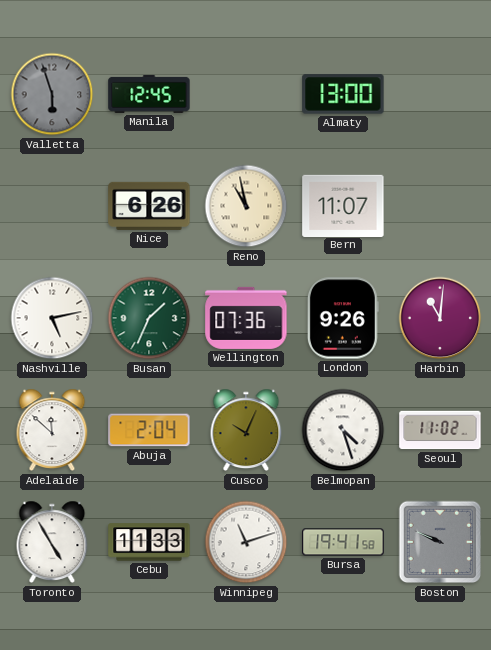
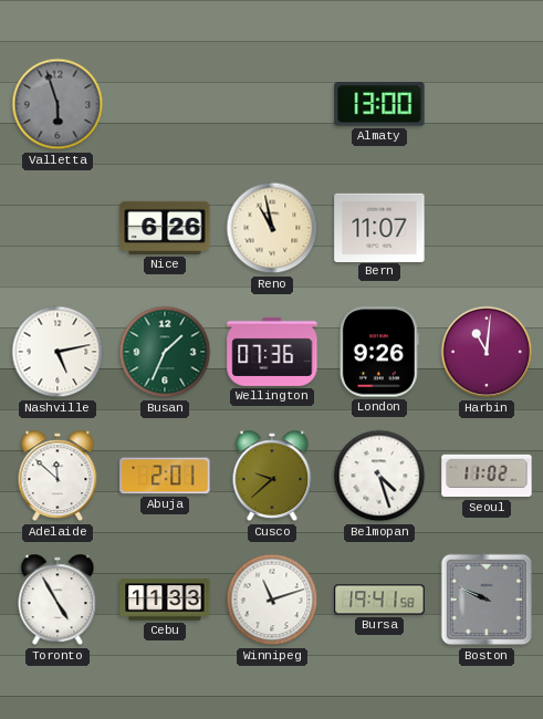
Manila: 12:45 -> none
Abuja: 2:04 -> 2:01
Cusco: 10:04 -> 9:38
